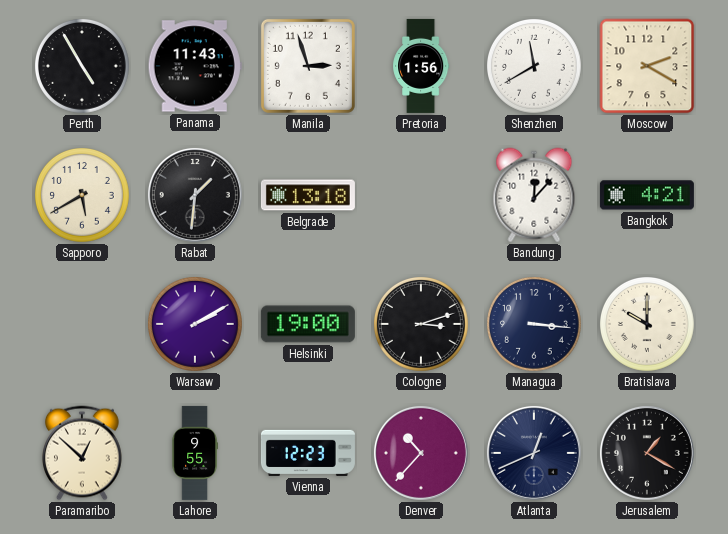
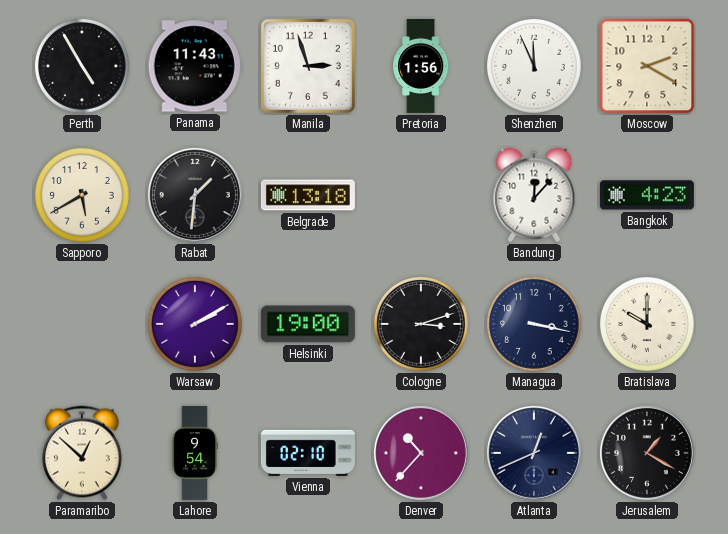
Shenzhen: 11:40 -> 11:56
Bangkok: 4:21 -> 4:23
Managua: 3:16 -> 3:17
Lahore: 9:55 -> 9:54
Vienna: 12:23 -> 02:10
